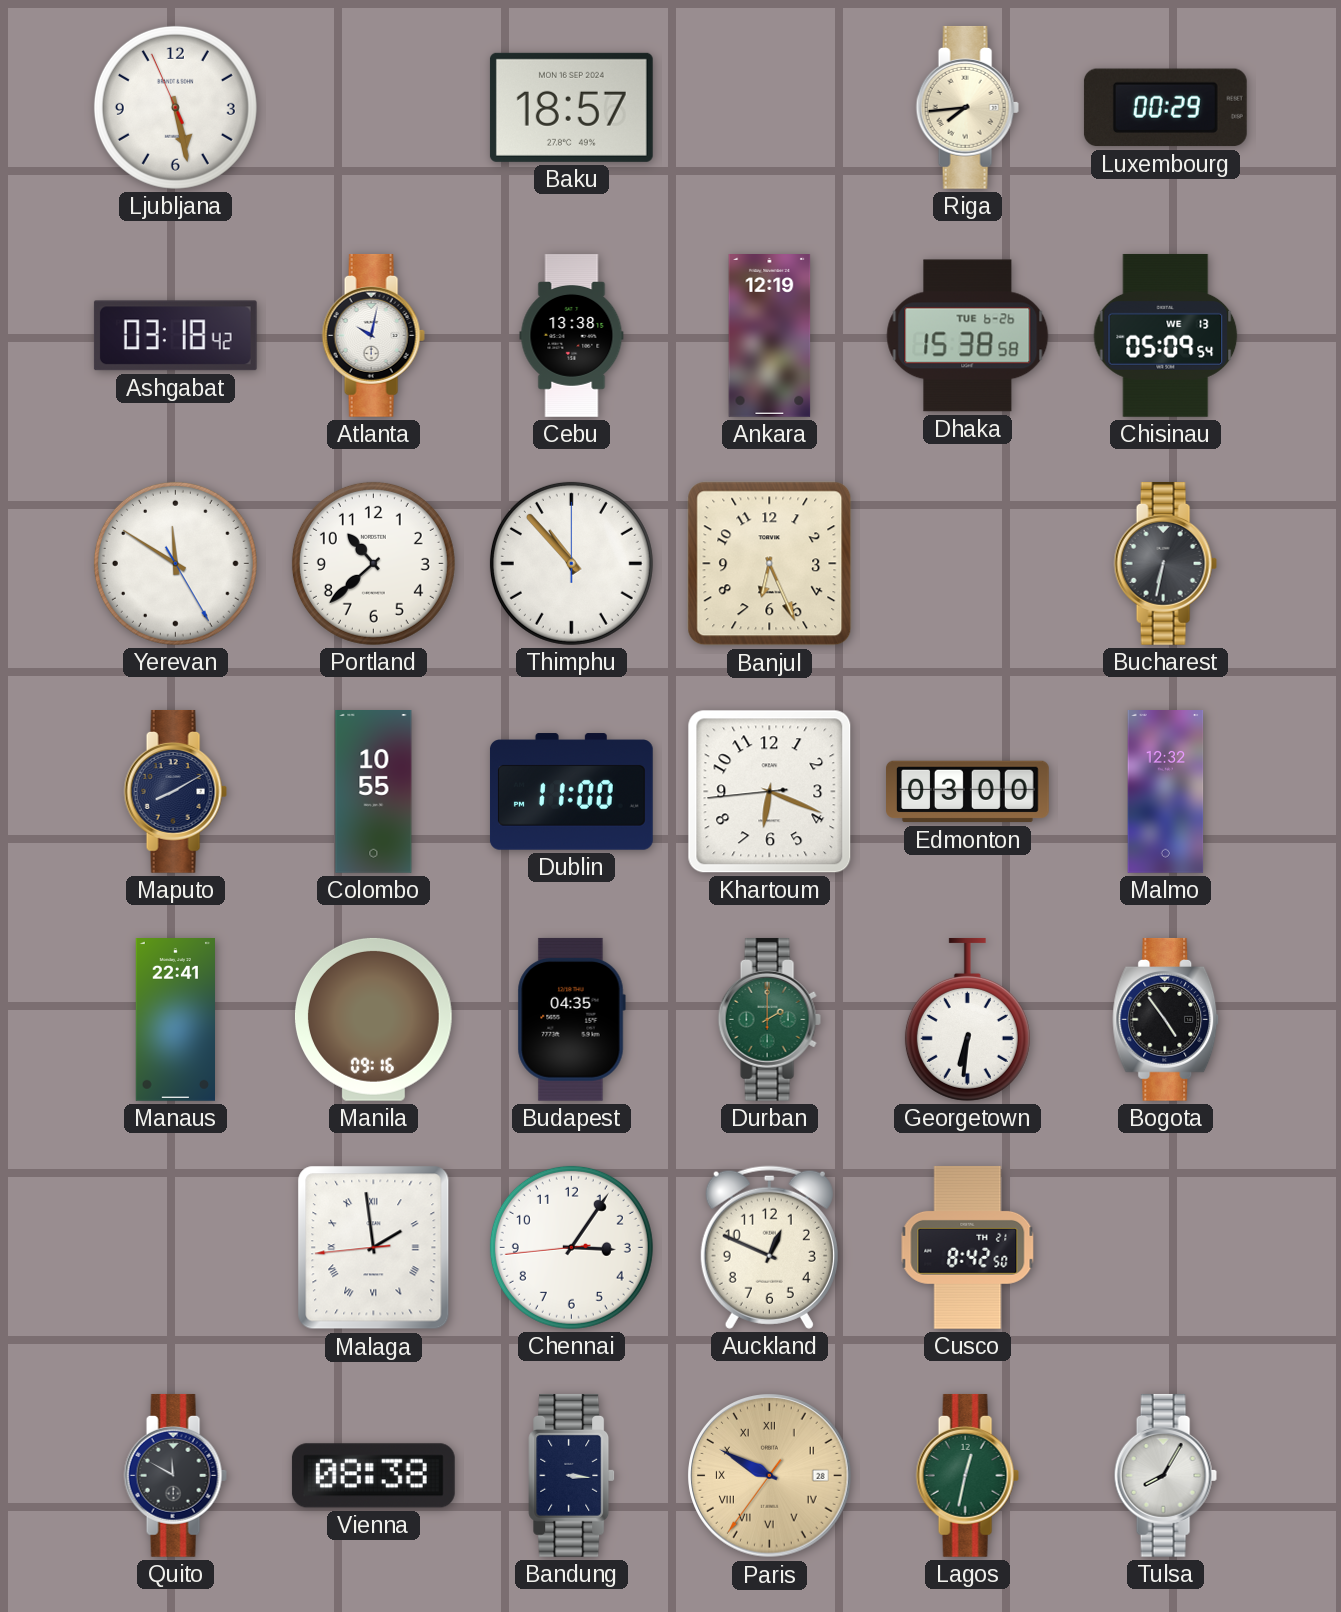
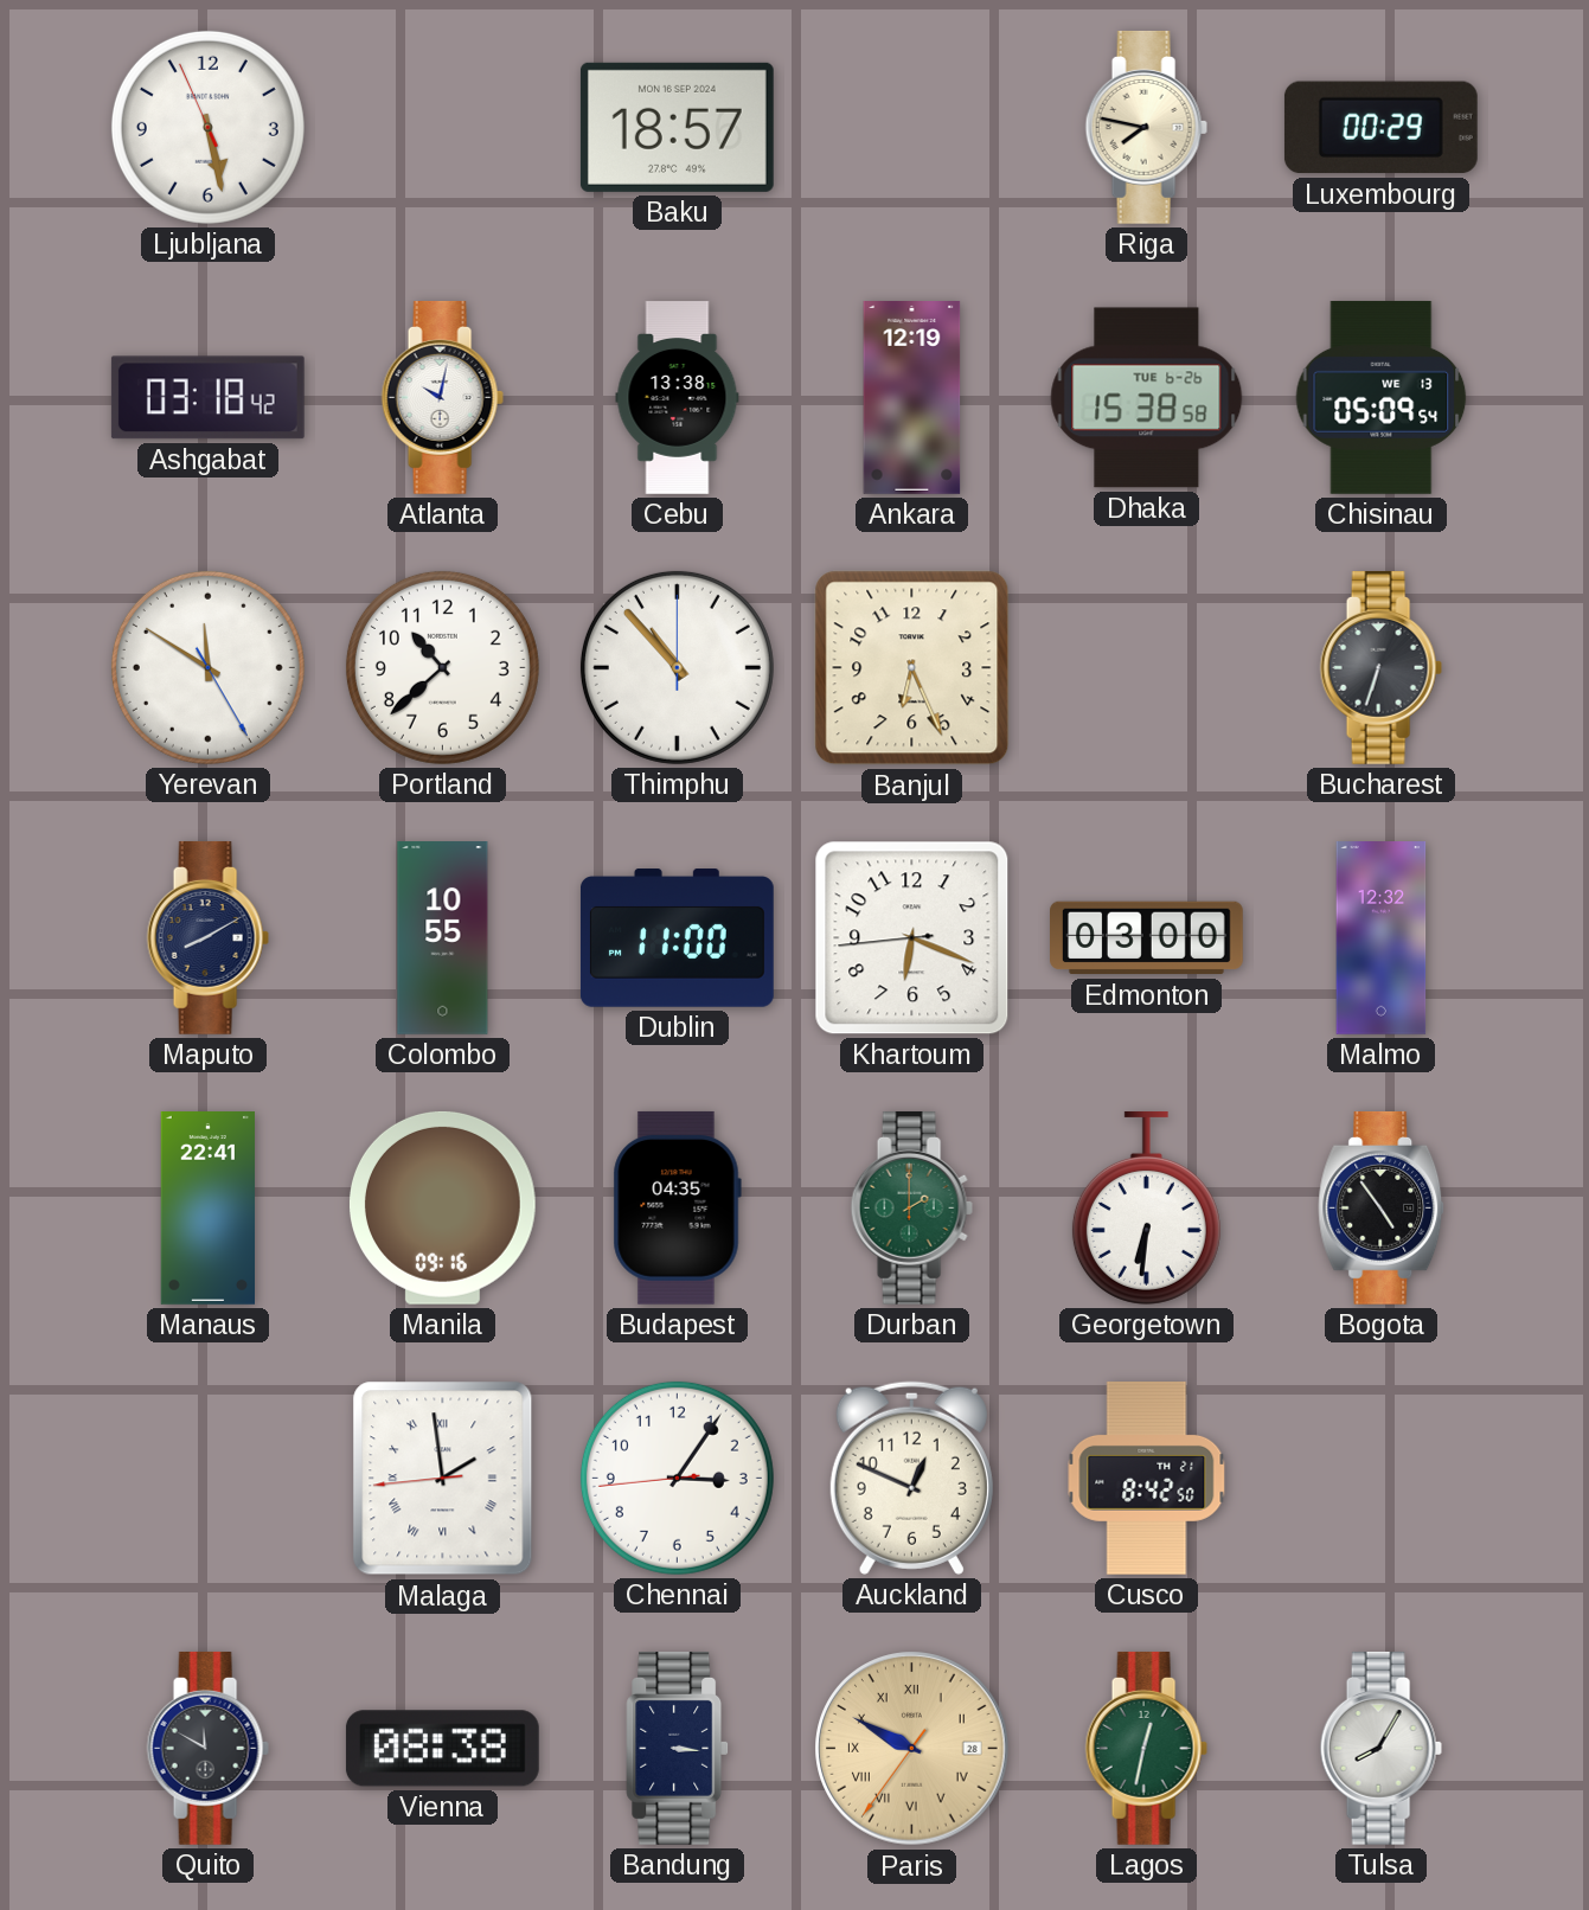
Riga: 7:44 -> 7:47
Bucharest: 6:32 -> 6:33
